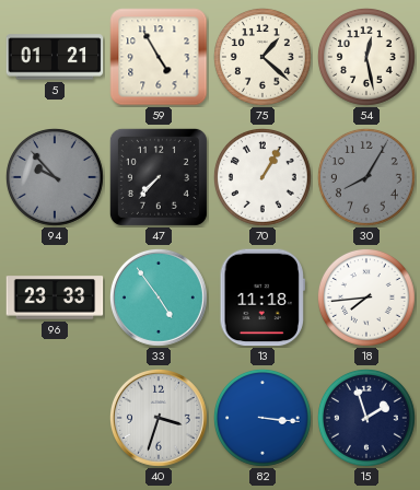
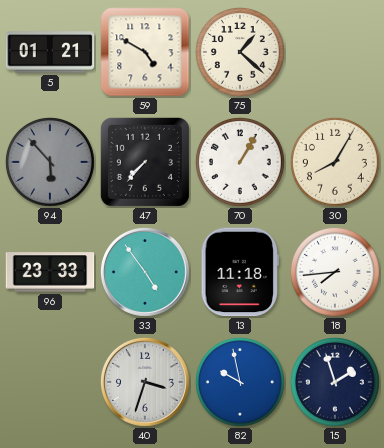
59: 4:55 -> 4:50
54: 12:28 -> none
94: 9:53 -> 5:53
30 dial: grey -> cream
82: 3:16 -> 9:58
